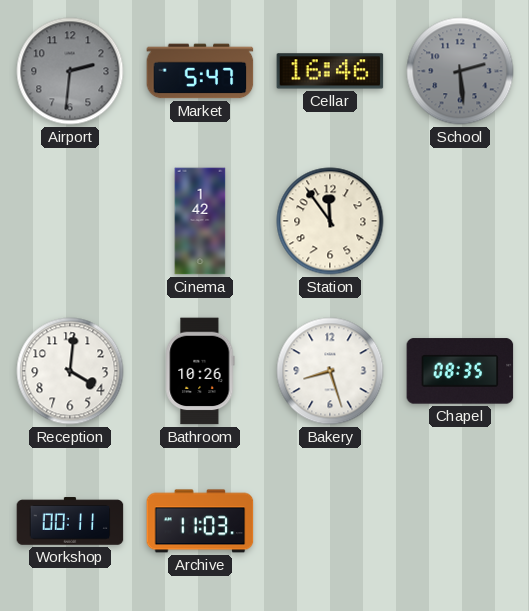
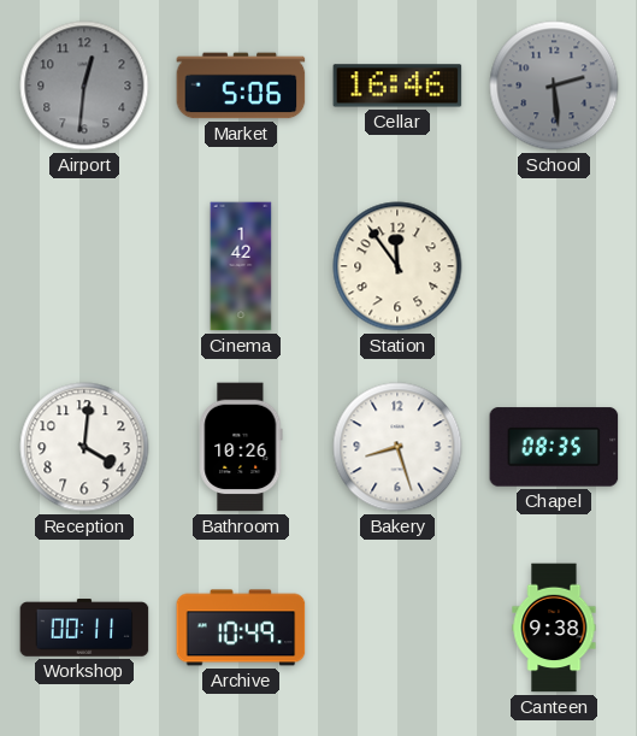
Airport: 2:31 -> 12:31
Market: 5:47 -> 5:06
Archive: 11:03 -> 10:49
Canteen: none -> 9:38
